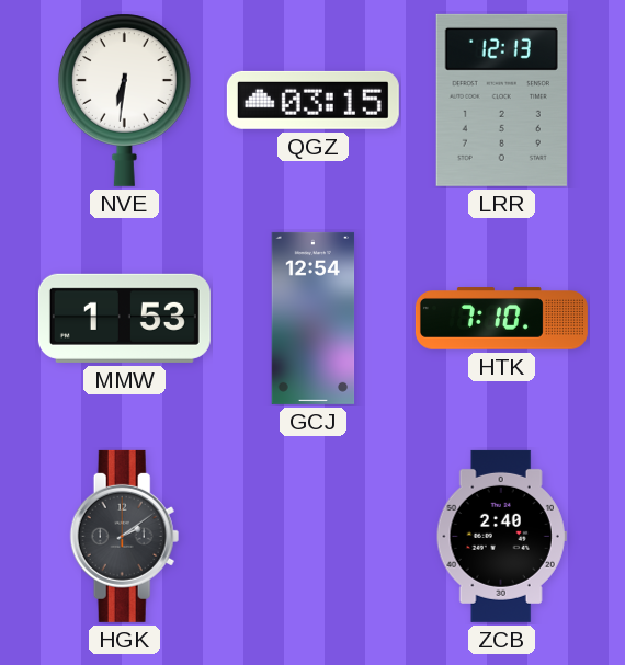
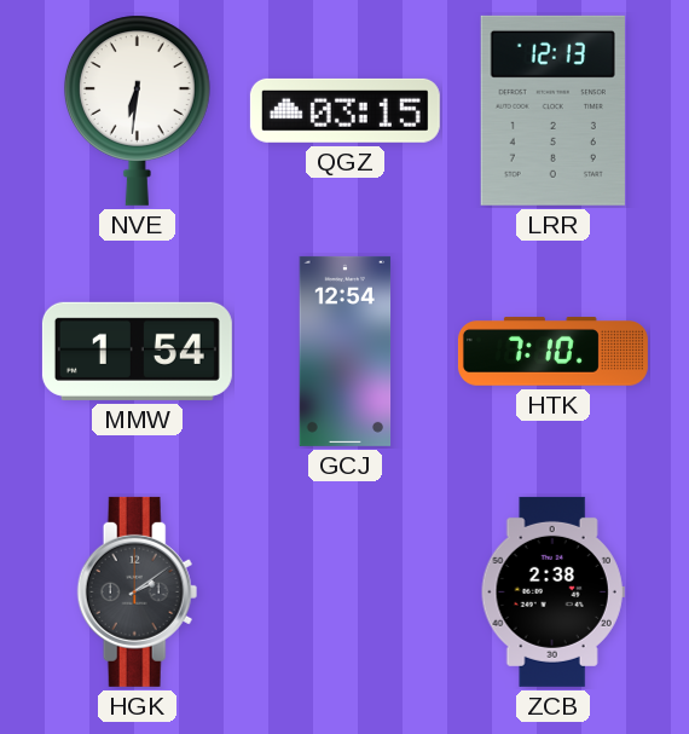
MMW: 1:53 -> 1:54
ZCB: 2:40 -> 2:38
